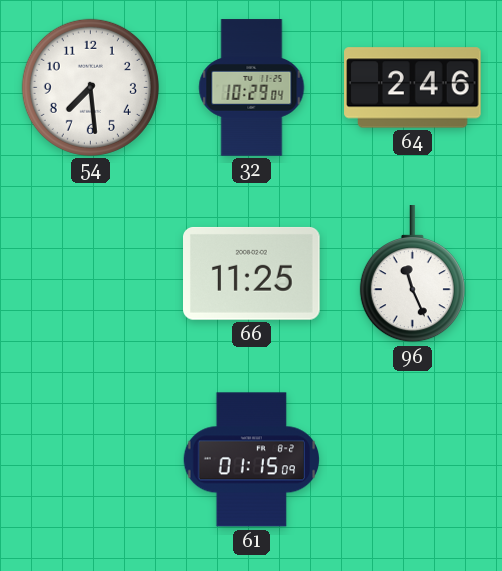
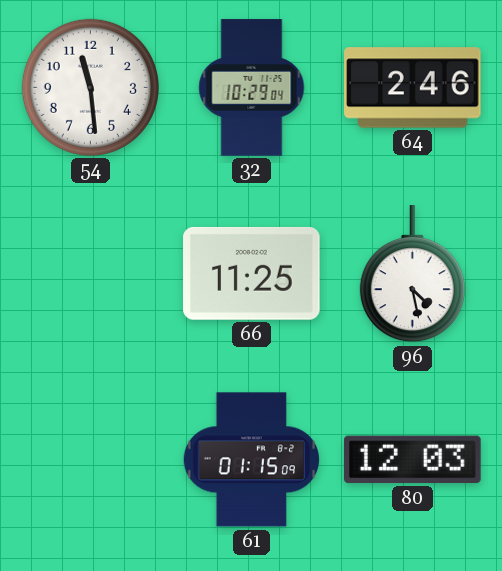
54: 7:29 -> 11:29
96: 11:26 -> 4:28
80: none -> 12:03
